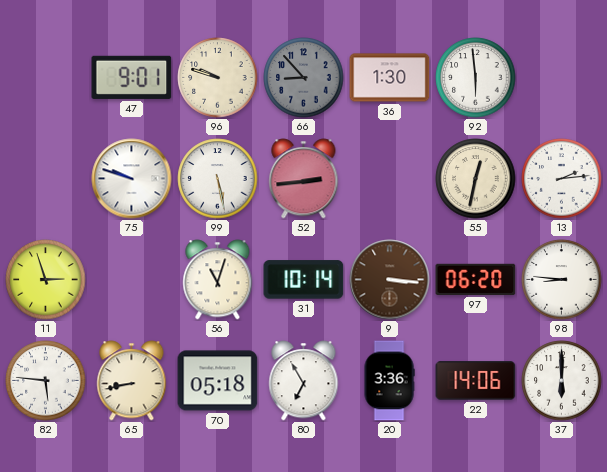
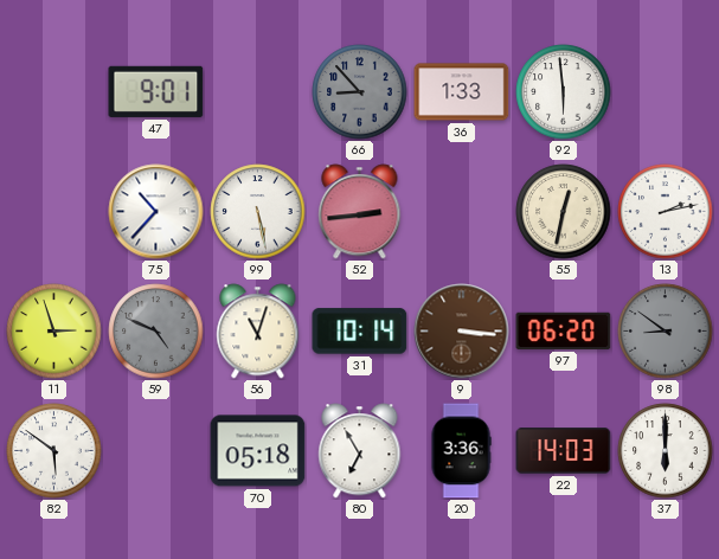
96: 9:48 -> none
36: 1:30 -> 1:33
75: 9:48 -> 10:37
13: 2:14 -> 2:13
59: none -> 4:49
98: 8:46 -> 8:51
98 dial: white -> grey
82: 5:46 -> 5:51
65: 8:43 -> none
22: 14:06 -> 14:03
